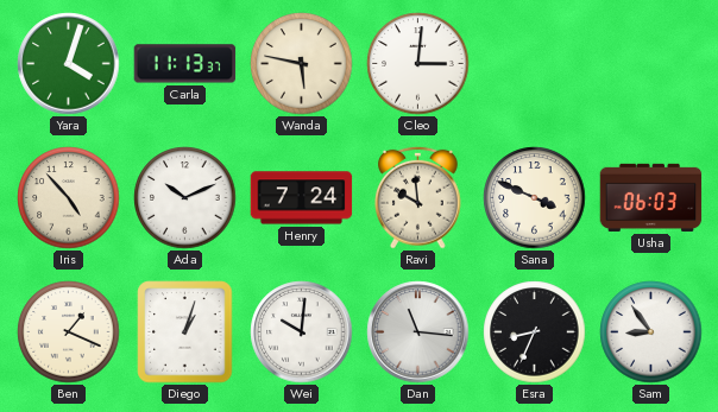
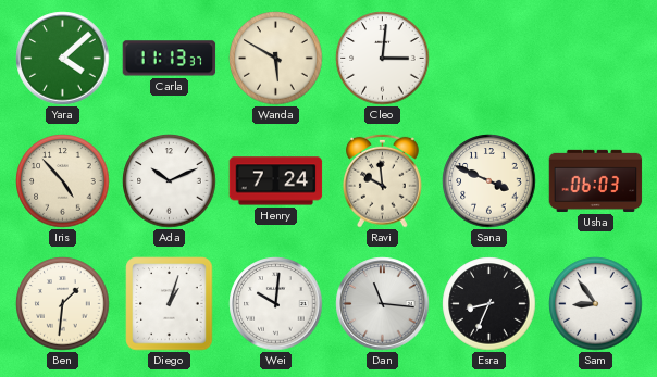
Yara: 4:03 -> 4:08
Wanda: 5:47 -> 5:50
Ben: 1:19 -> 1:31
